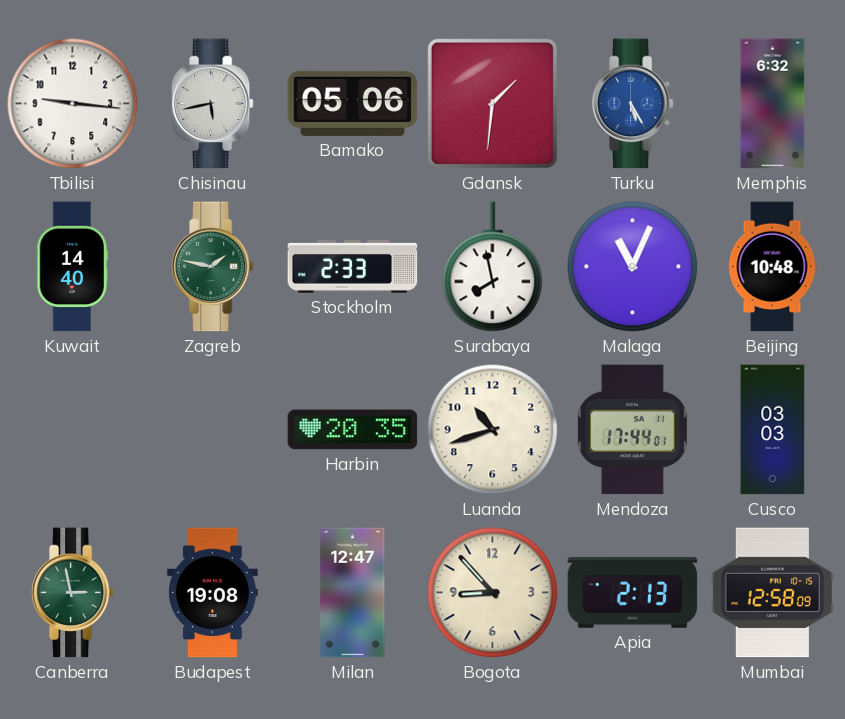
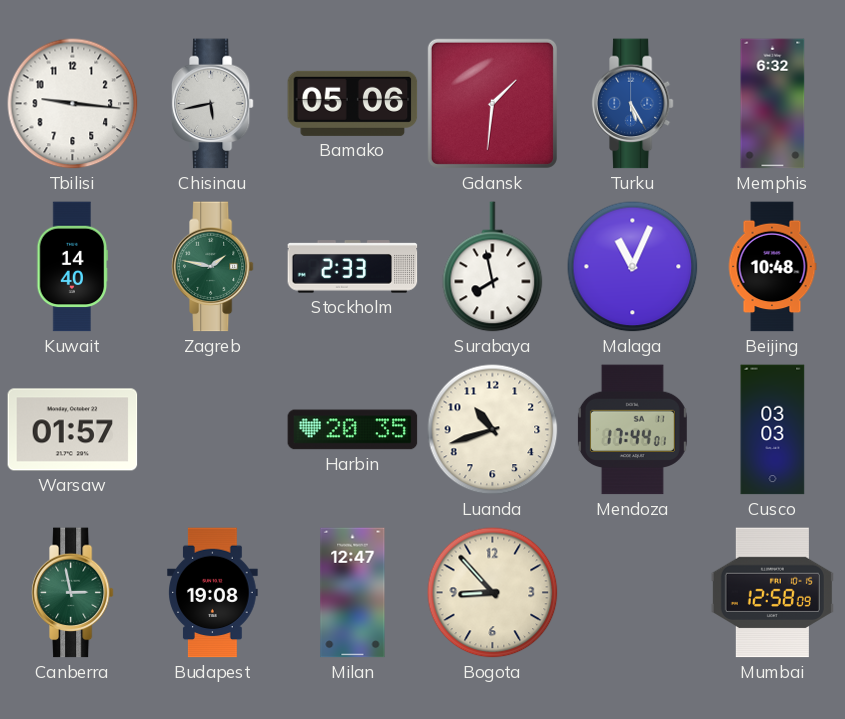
Warsaw: none -> 01:57
Apia: 2:13 -> none
